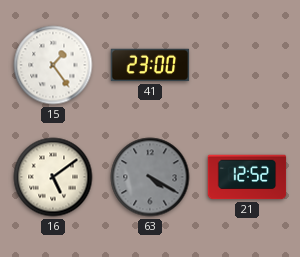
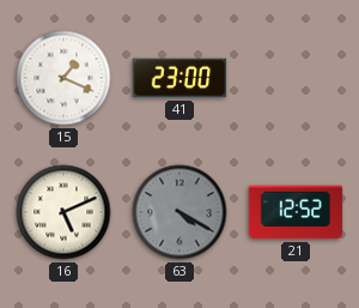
15: 1:24 -> 1:19
16: 5:09 -> 5:11
